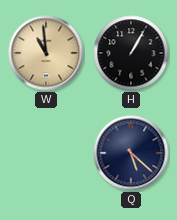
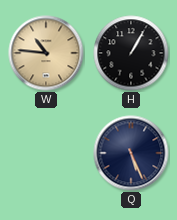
W: 10:59 -> 10:46
Q: 5:22 -> 5:26
